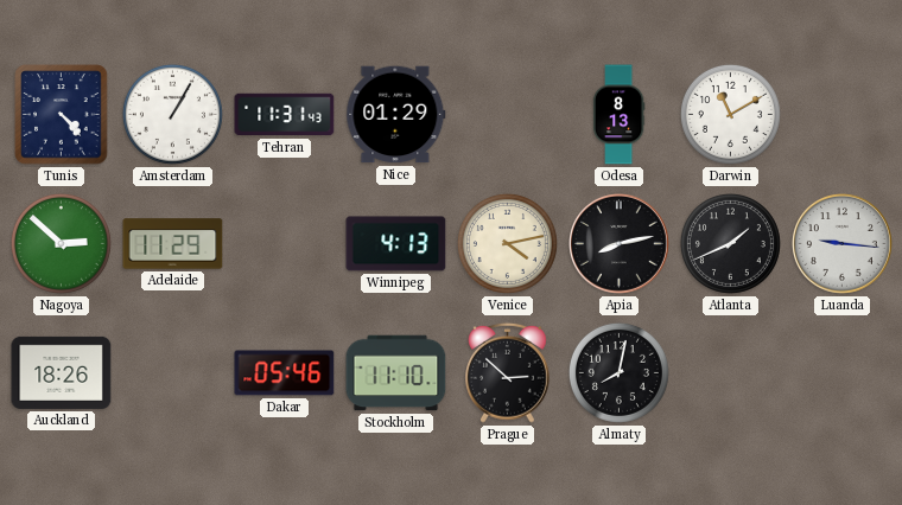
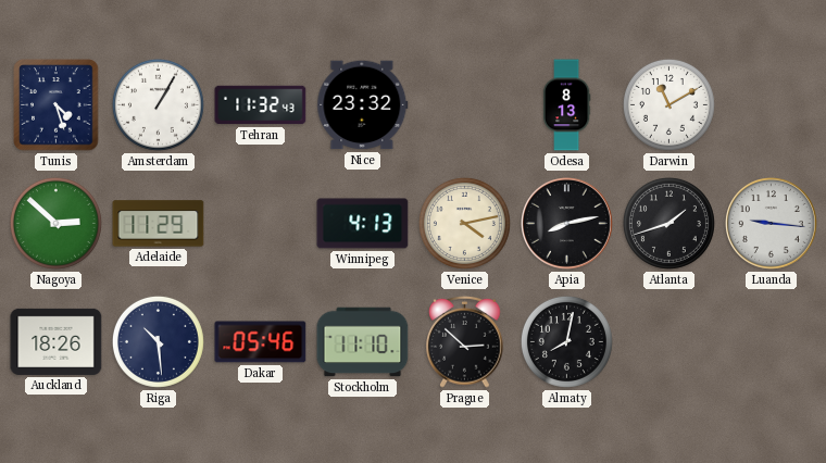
Tunis: 4:23 -> 4:27
Tehran: 11:31 -> 11:32
Nice: 01:29 -> 23:32
Atlanta: 1:41 -> 1:42
Riga: none -> 10:29
